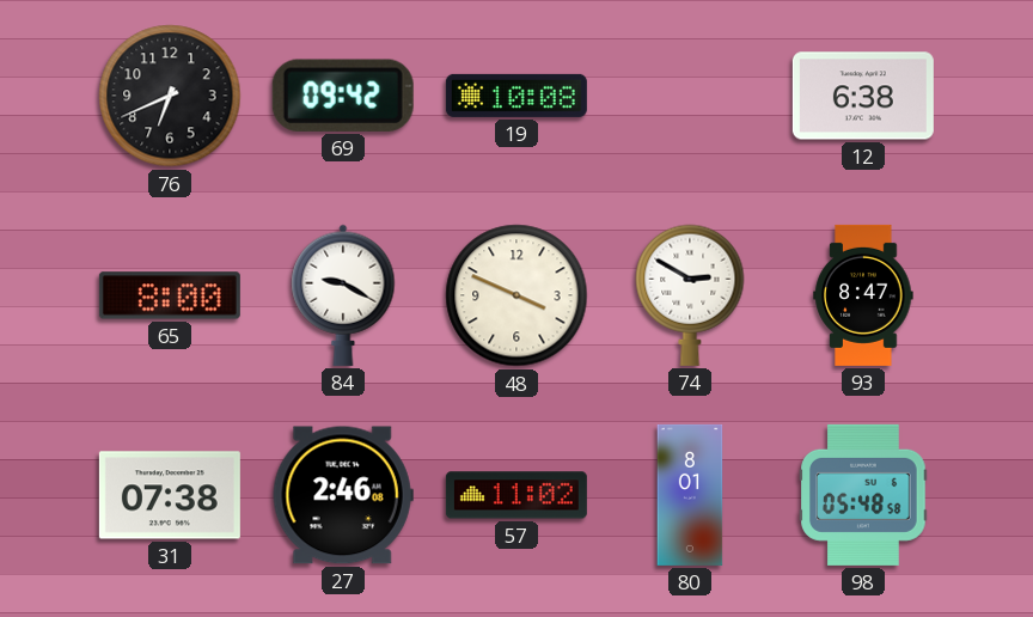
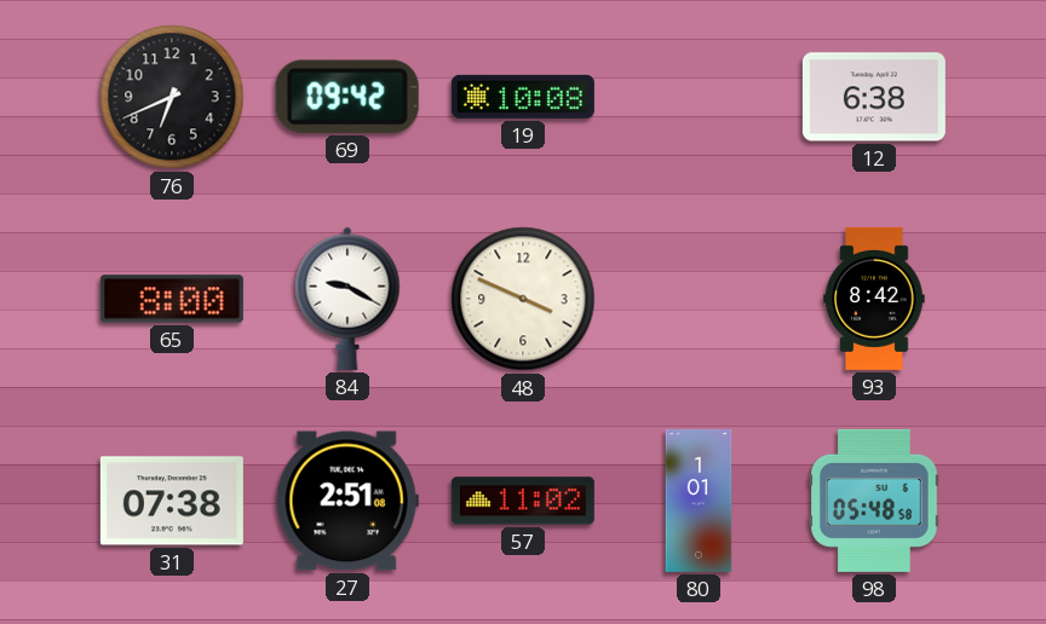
74: 2:50 -> none
93: 8:47 -> 8:42
27: 2:46 -> 2:51
80: 8:01 -> 1:01
